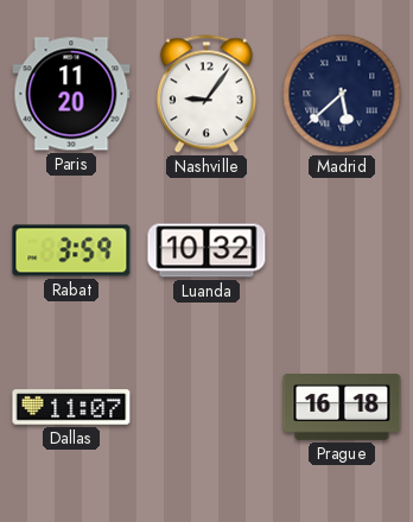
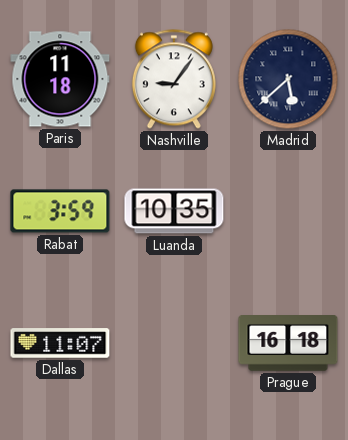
Paris: 11:20 -> 11:18
Luanda: 10:32 -> 10:35
